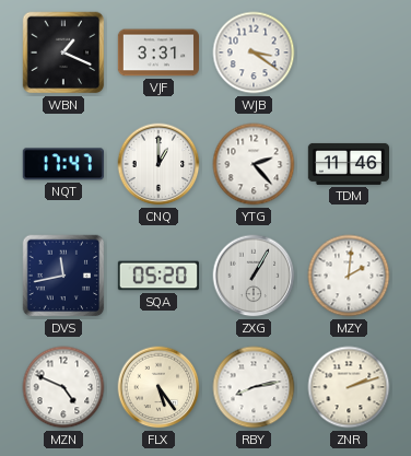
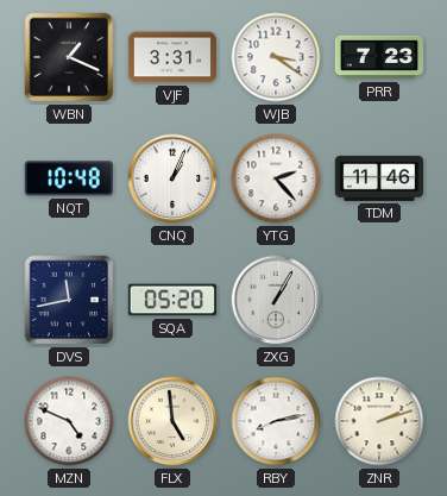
PRR: none -> 7:23
NQT: 17:47 -> 10:48
CNQ: 1:00 -> 1:04
MZY: 2:01 -> none
FLX: 5:24 -> 4:59
